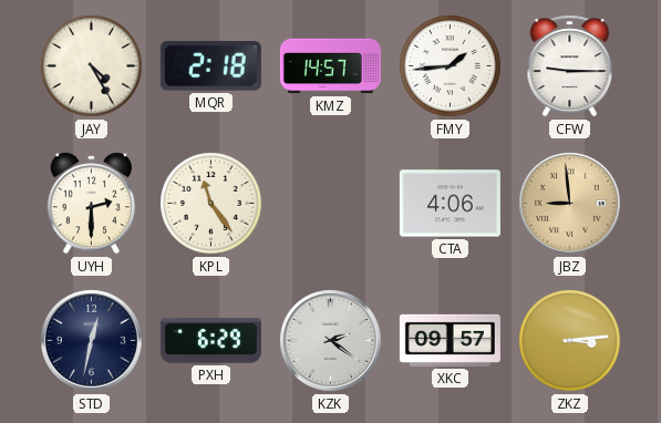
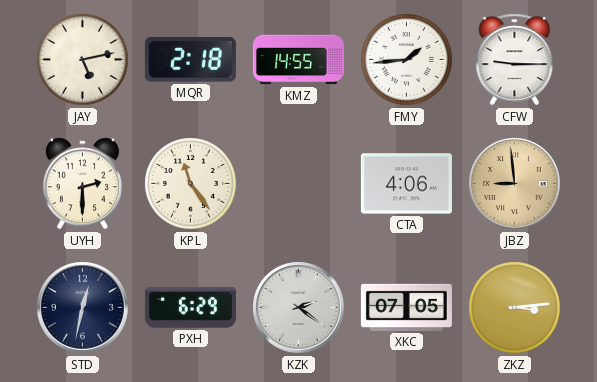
JAY: 4:25 -> 5:13
KMZ: 14:57 -> 14:55
XKC: 09:57 -> 07:05
